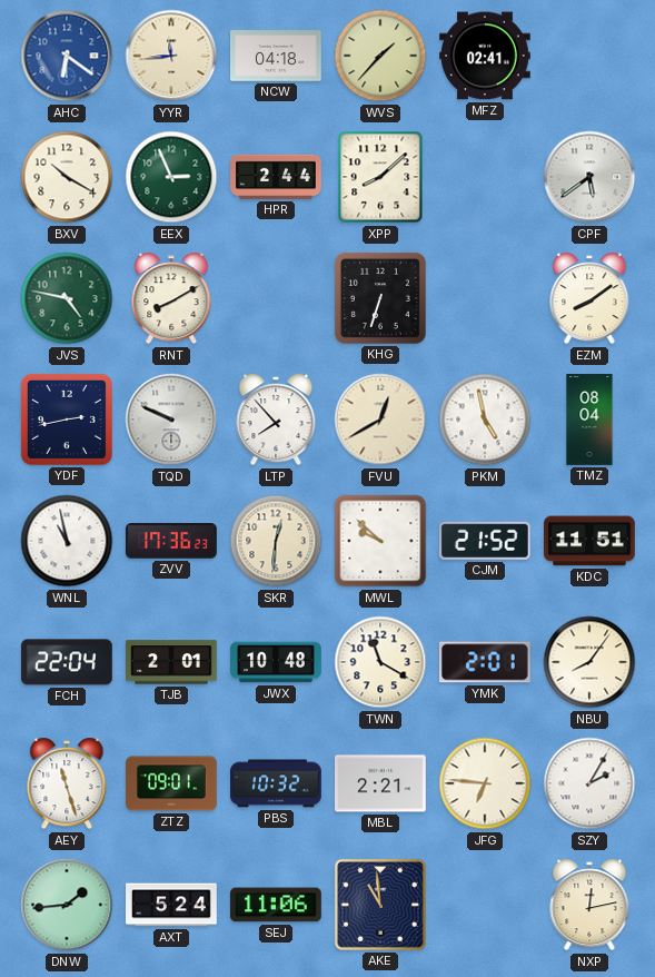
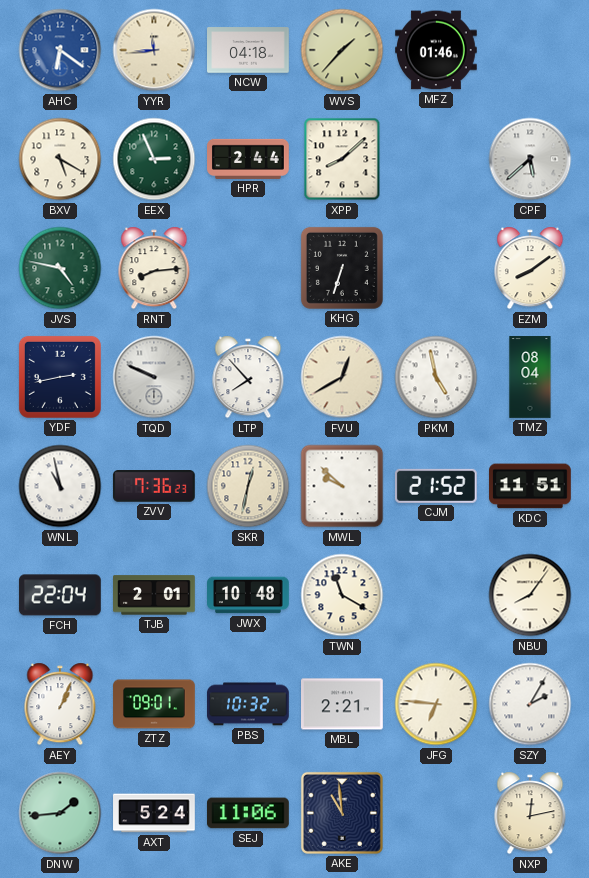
MFZ: 02:41 -> 01:46
BXV: 10:20 -> 5:20
CPF: 5:39 -> 5:38
RNT: 8:10 -> 8:14
ZVV: 17:36 -> 7:36
SKR: 12:31 -> 12:32
YMK: 2:01 -> none
AEY: 11:27 -> 1:04
